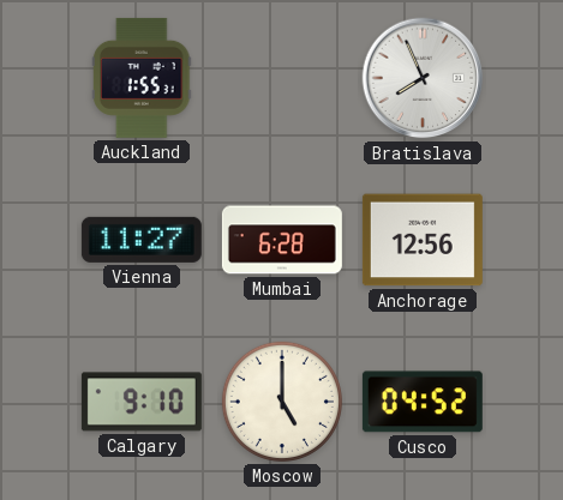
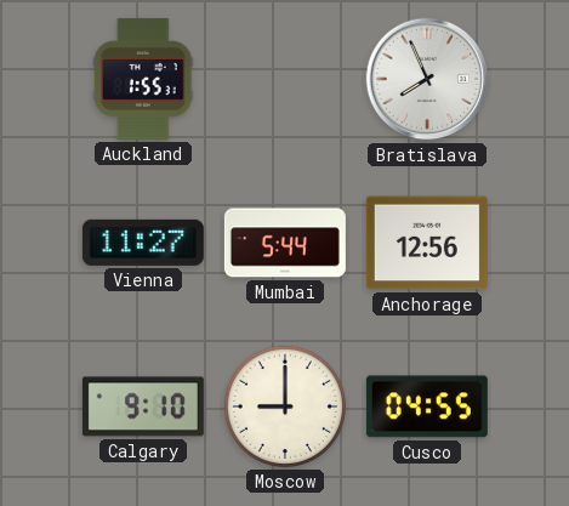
Mumbai: 6:28 -> 5:44
Moscow: 5:00 -> 9:00
Cusco: 04:52 -> 04:55
